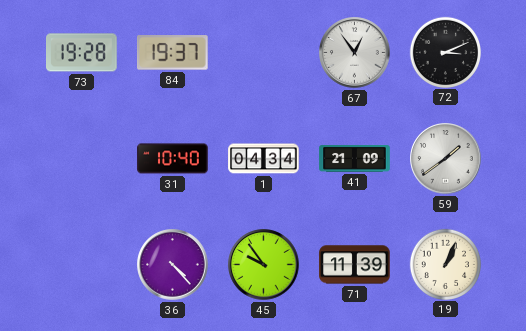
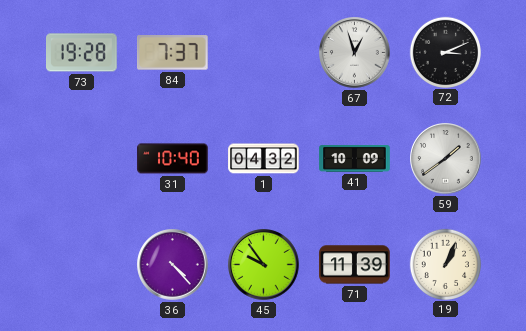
84: 19:37 -> 7:37
67: 12:54 -> 12:57
1: 04:34 -> 04:32
41: 21:09 -> 10:09
